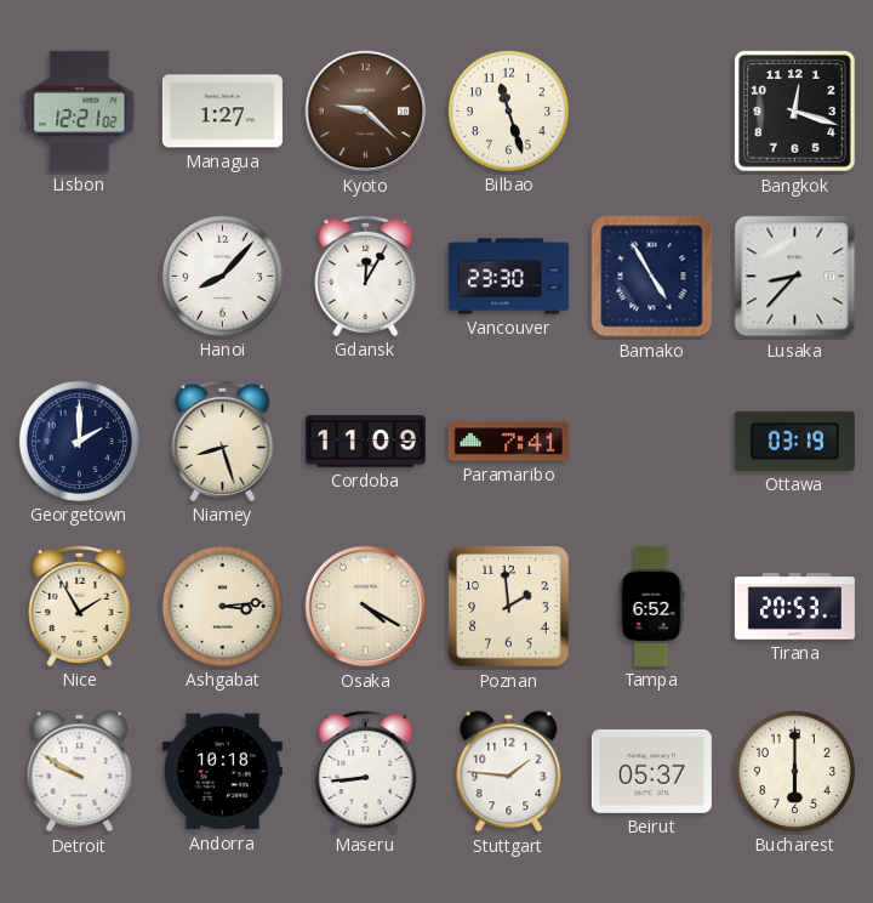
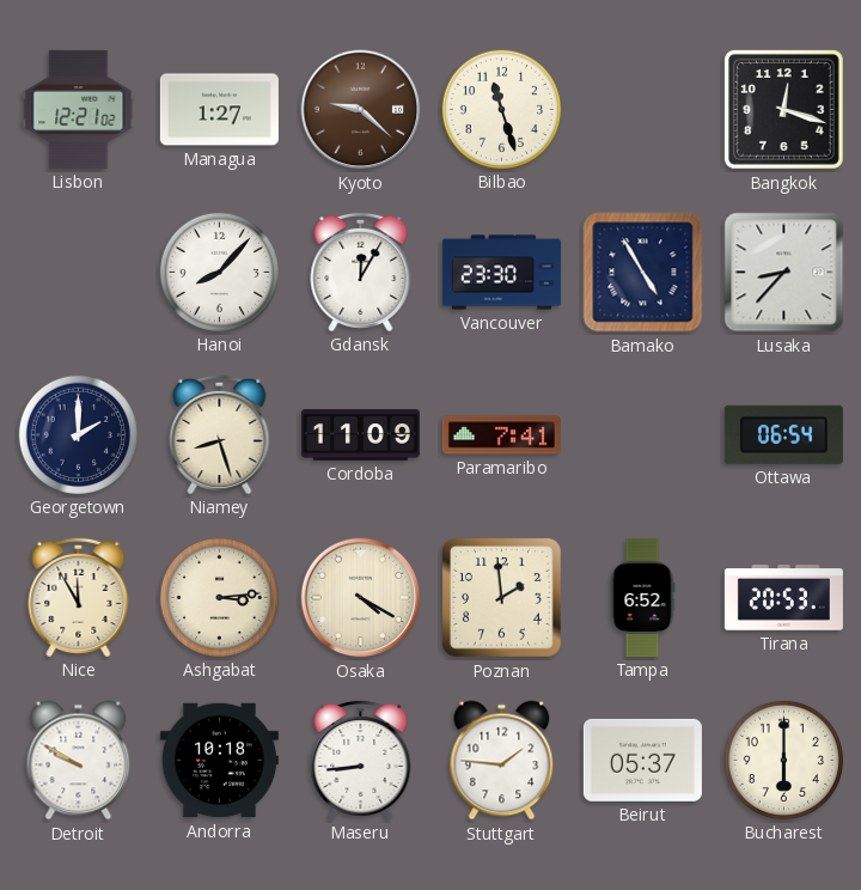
Ottawa: 03:19 -> 06:54
Nice: 1:55 -> 11:55
